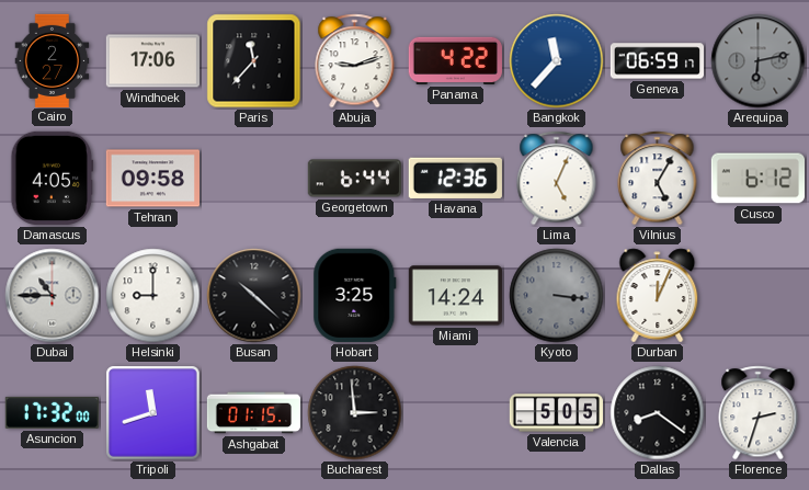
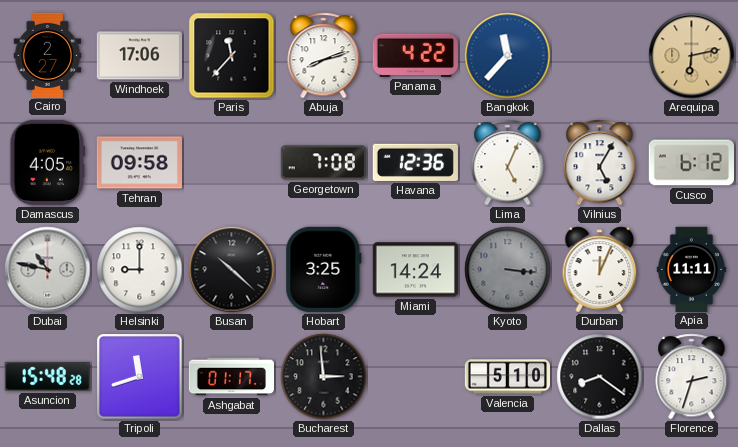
Abuja: 9:12 -> 8:12
Geneva: 06:59 -> none
Arequipa dial: grey -> champagne
Georgetown: 6:44 -> 7:08
Dubai: 10:45 -> 10:47
Apia: none -> 11:11
Asuncion: 17:32 -> 15:48
Ashgabat: 01:15 -> 01:17
Valencia: 5:05 -> 5:10
